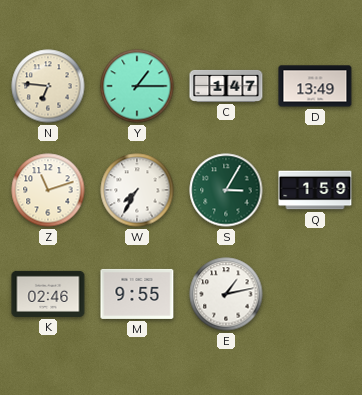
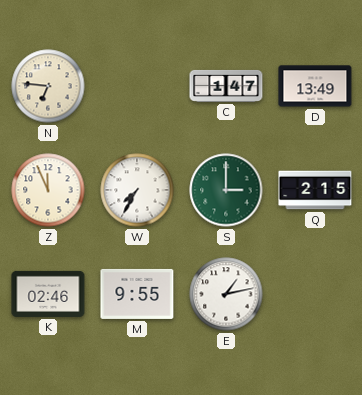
Y: 1:15 -> none
Z: 11:12 -> 11:56
S: 3:05 -> 3:00
Q: 1:59 -> 2:15
